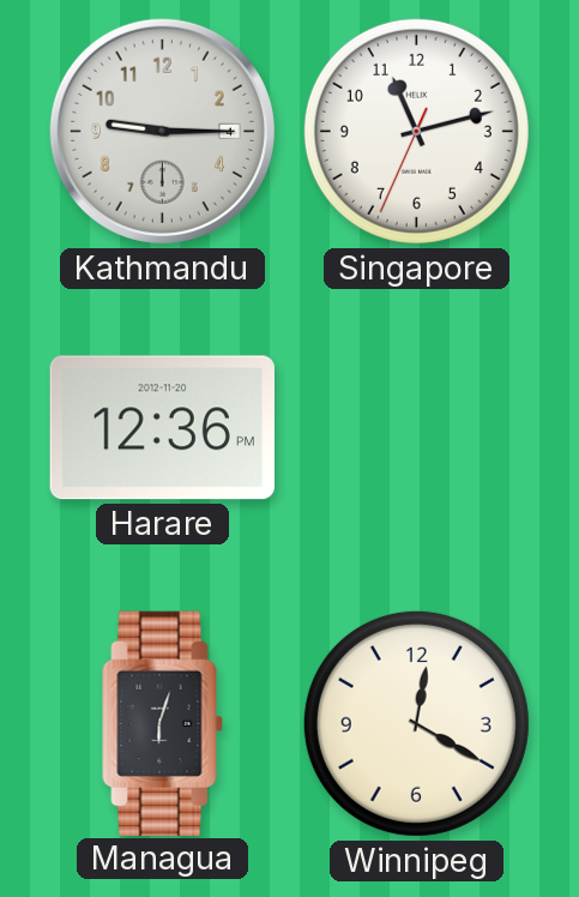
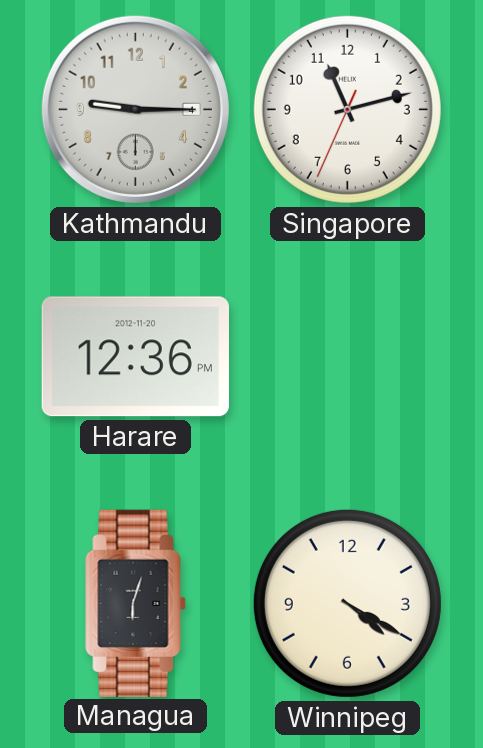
Winnipeg: 12:20 -> 4:20
